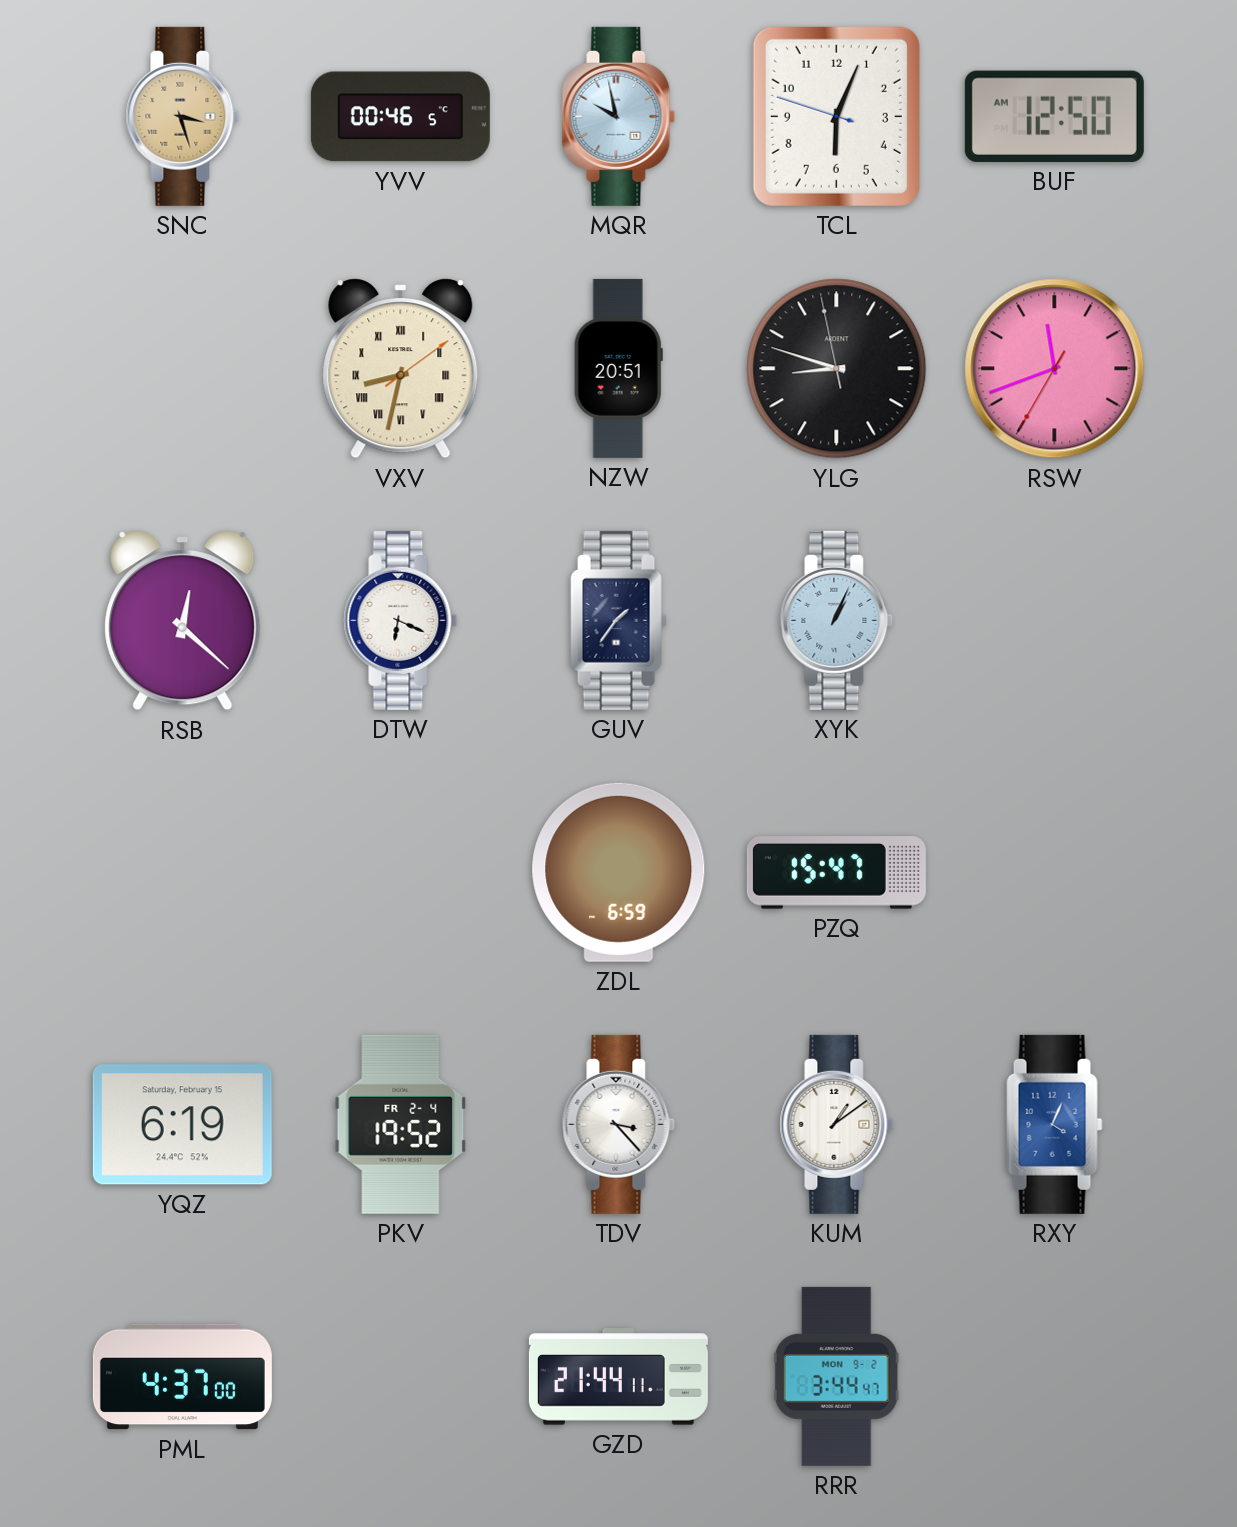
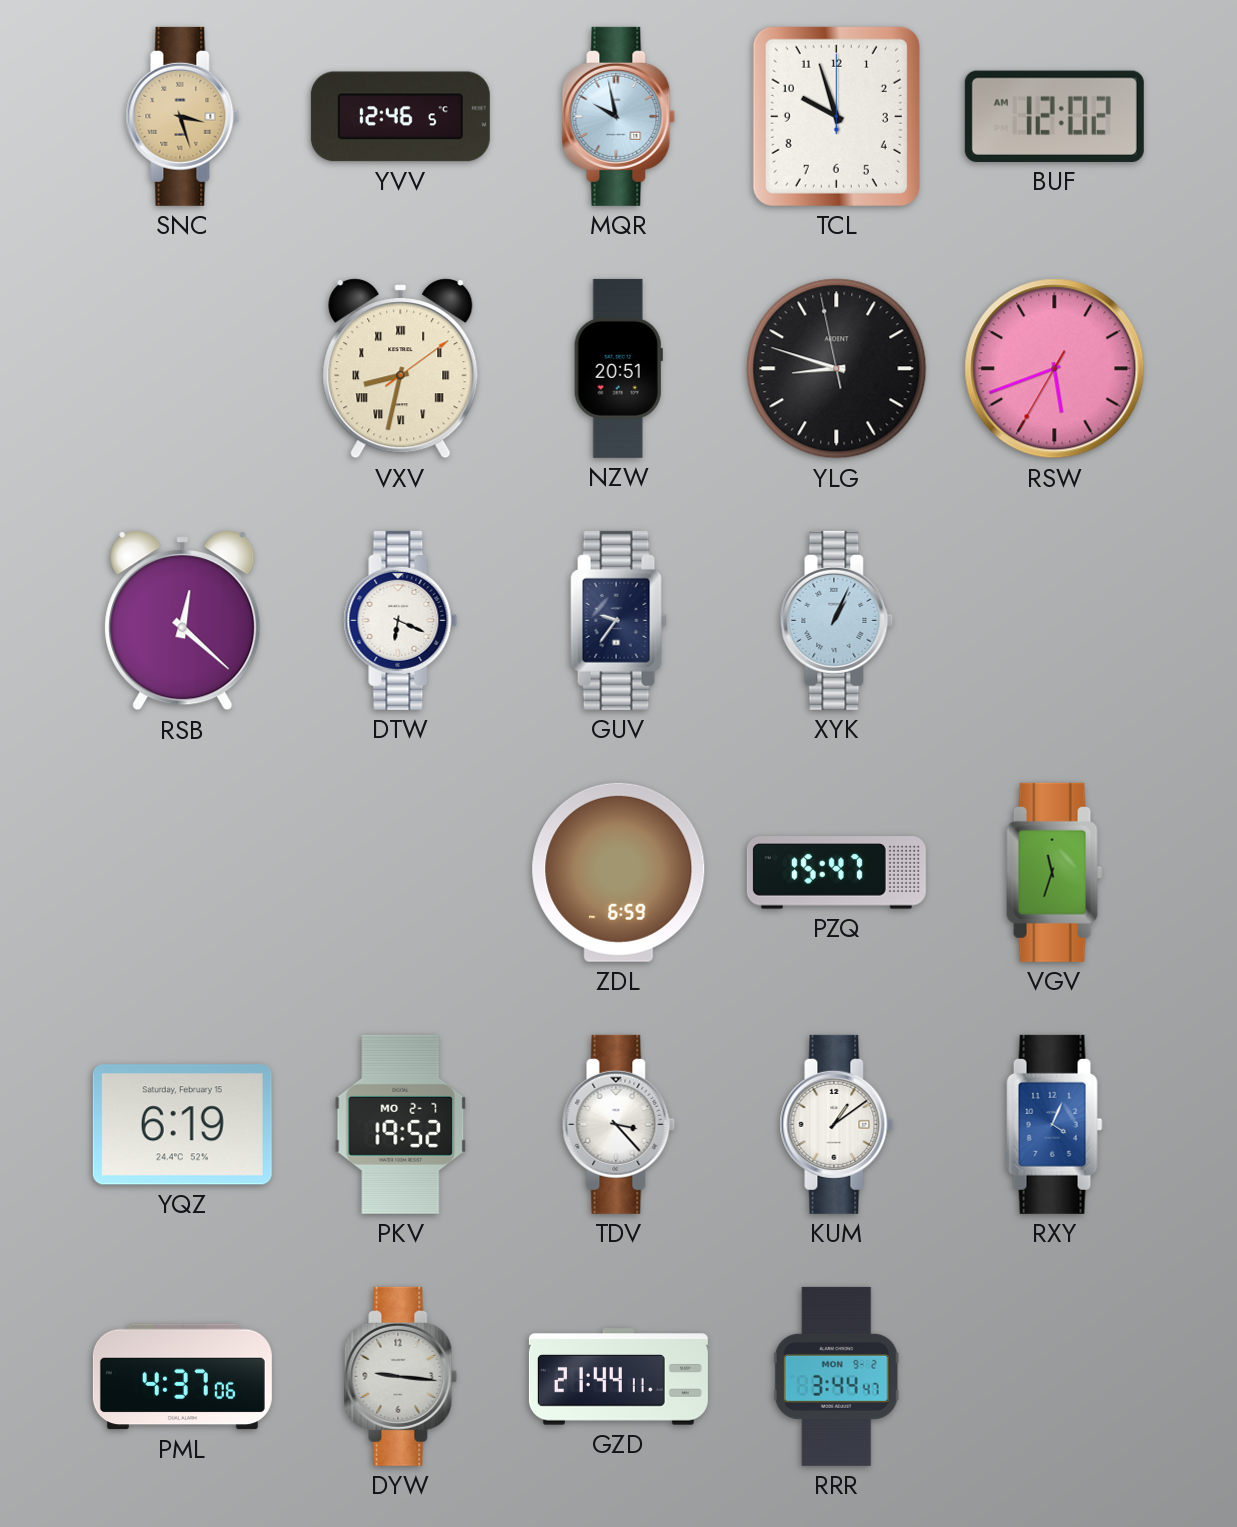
YVV: 00:46 -> 12:46
TCL: 6:03 -> 9:57
BUF: 12:50 -> 12:02
RSW: 11:41 -> 5:41
GUV: 1:36 -> 9:36
VGV: none -> 11:33
PKV date: FR 2-4 -> MO 2-7
PML: 4:37:00 -> 4:37:06
DYW: none -> 9:16
